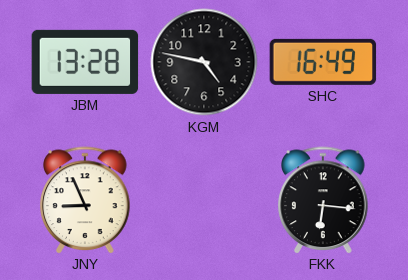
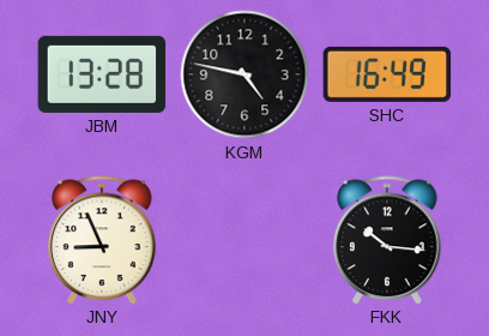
FKK: 6:16 -> 10:16
